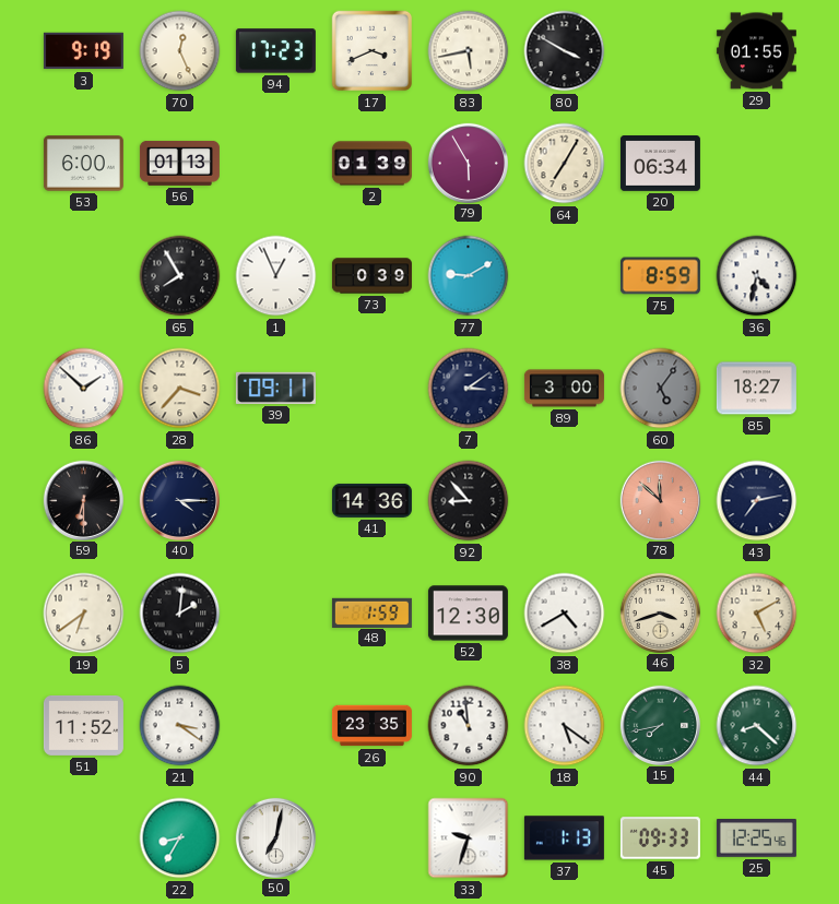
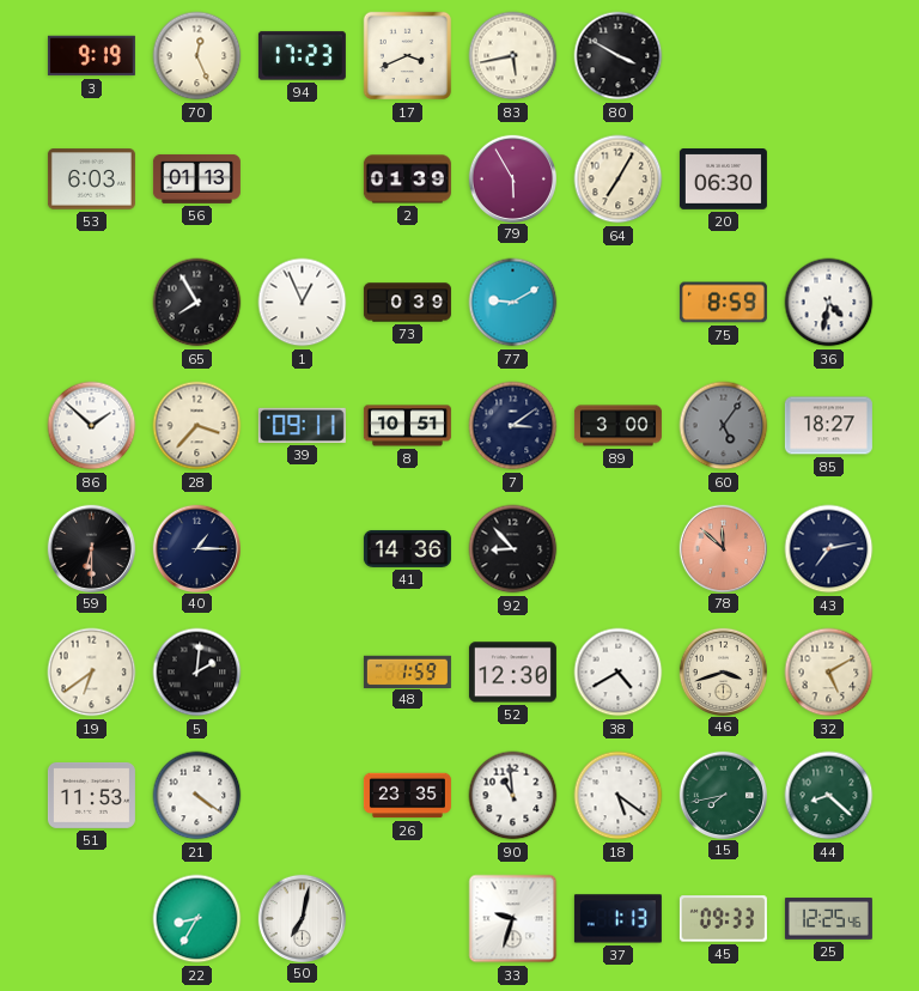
29: 01:55 -> none
53: 6:00 -> 6:03
20: 06:34 -> 06:30
8: none -> 10:51
40: 4:15 -> 1:15
51: 11:52 -> 11:53
21: 3:21 -> 4:21
